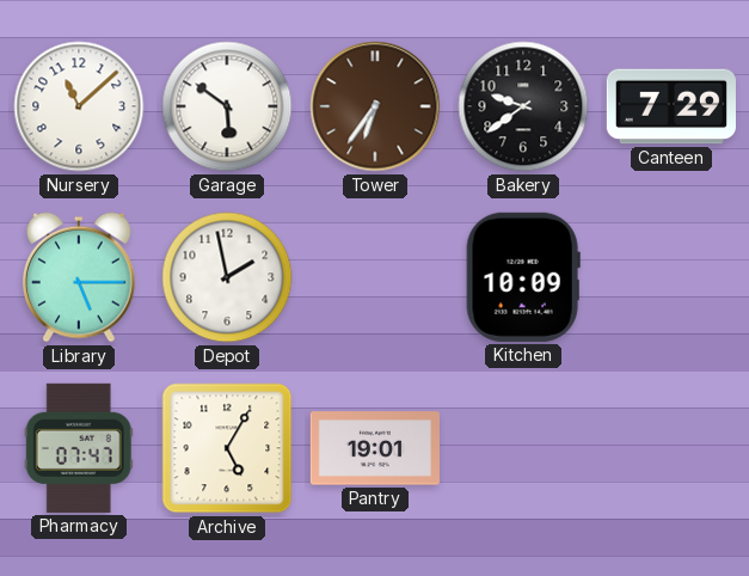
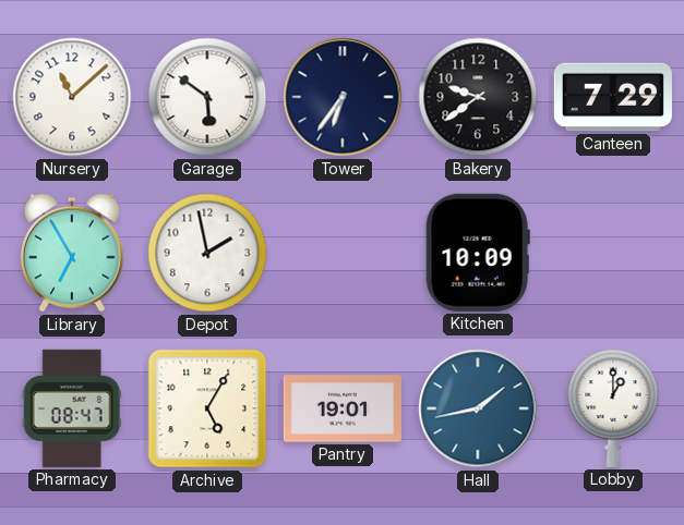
Tower dial: brown -> navy
Library: 5:15 -> 6:55
Pharmacy: 07:47 -> 08:47
Hall: none -> 1:43
Lobby: none -> 1:00
